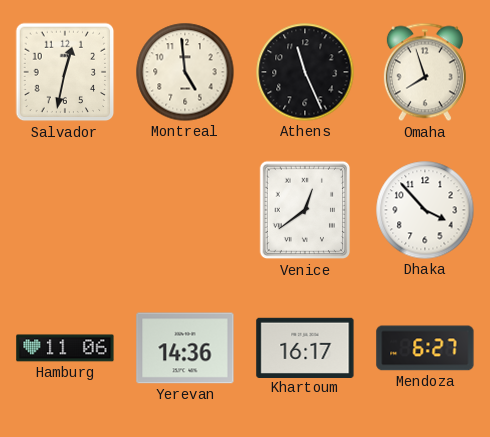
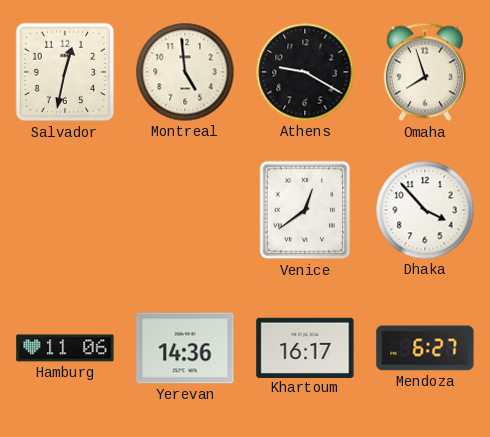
Athens: 11:26 -> 9:20
